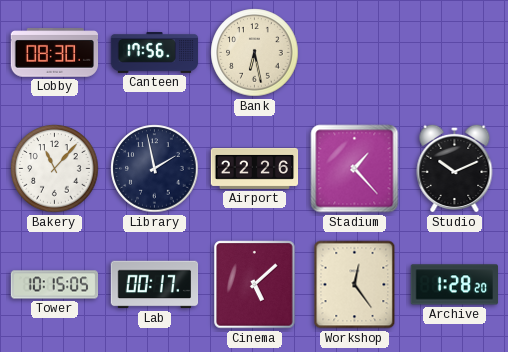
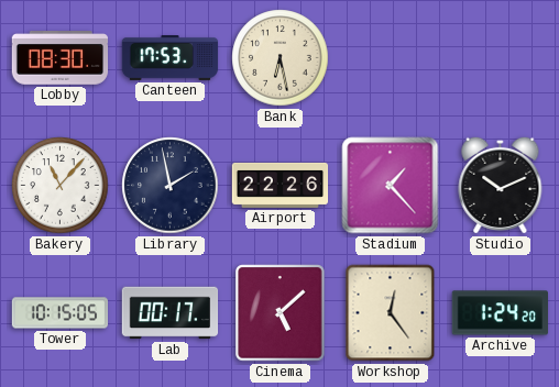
Canteen: 17:56 -> 17:53
Archive: 1:28 -> 1:24
